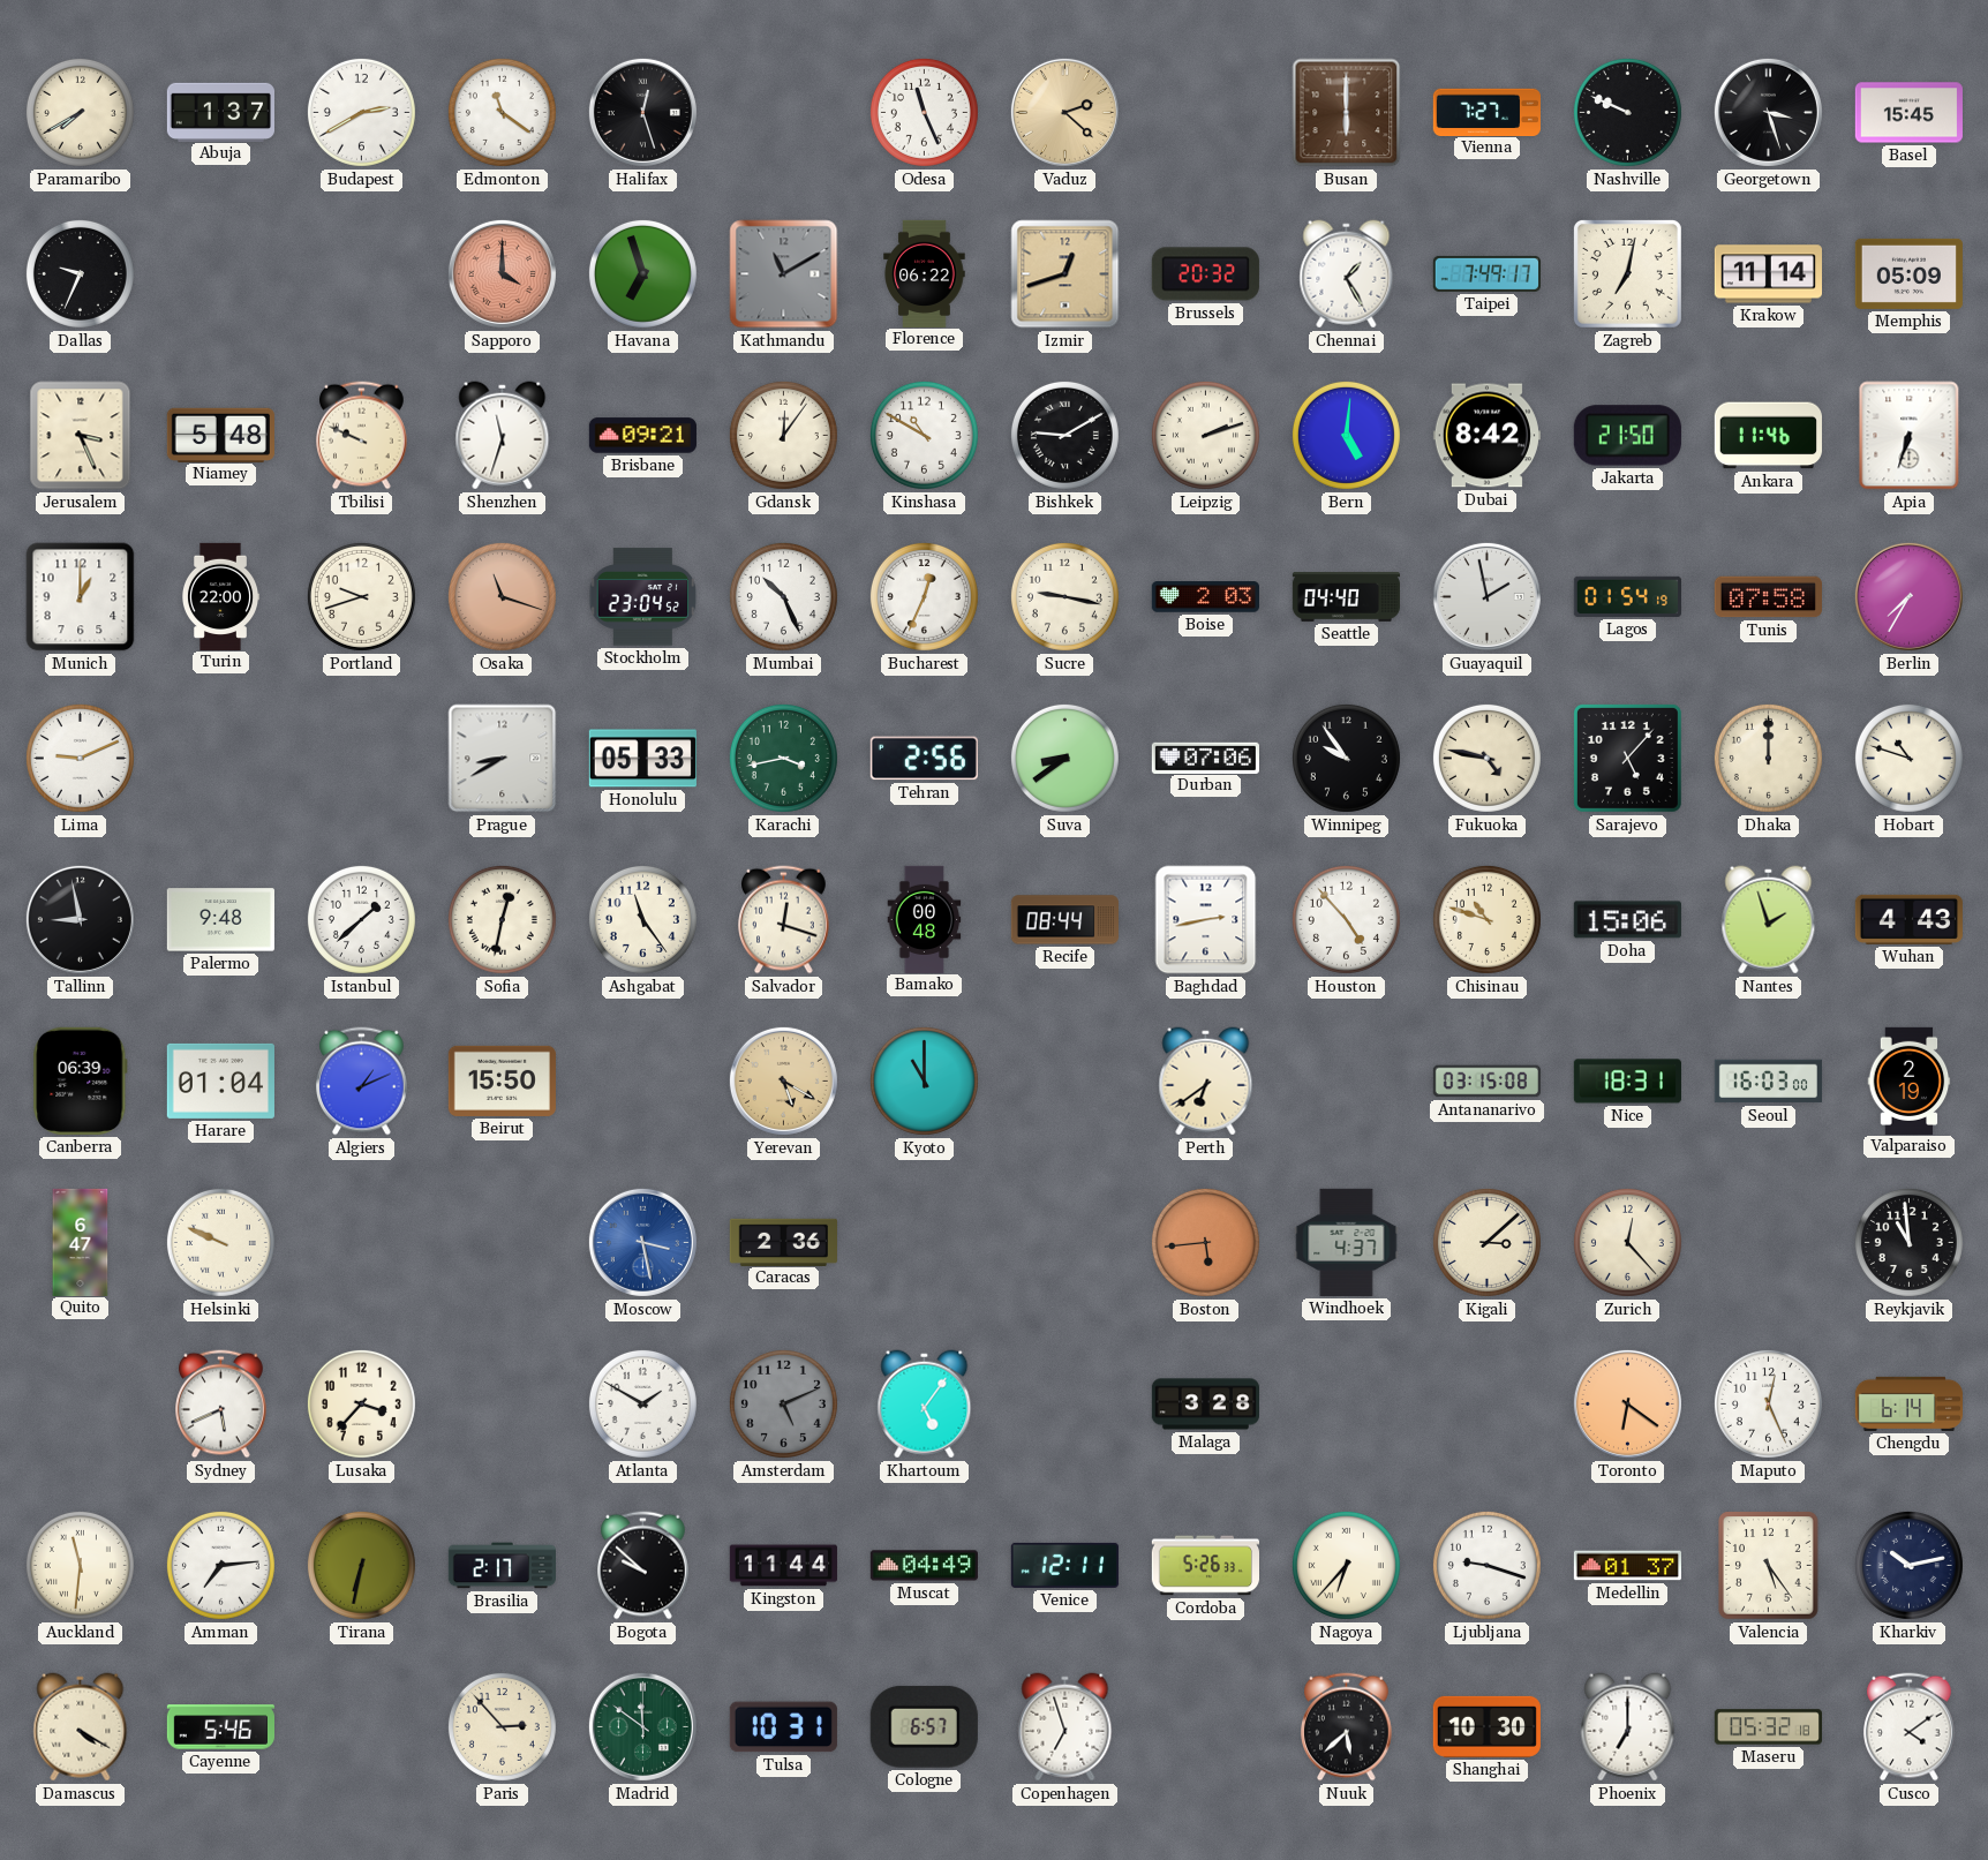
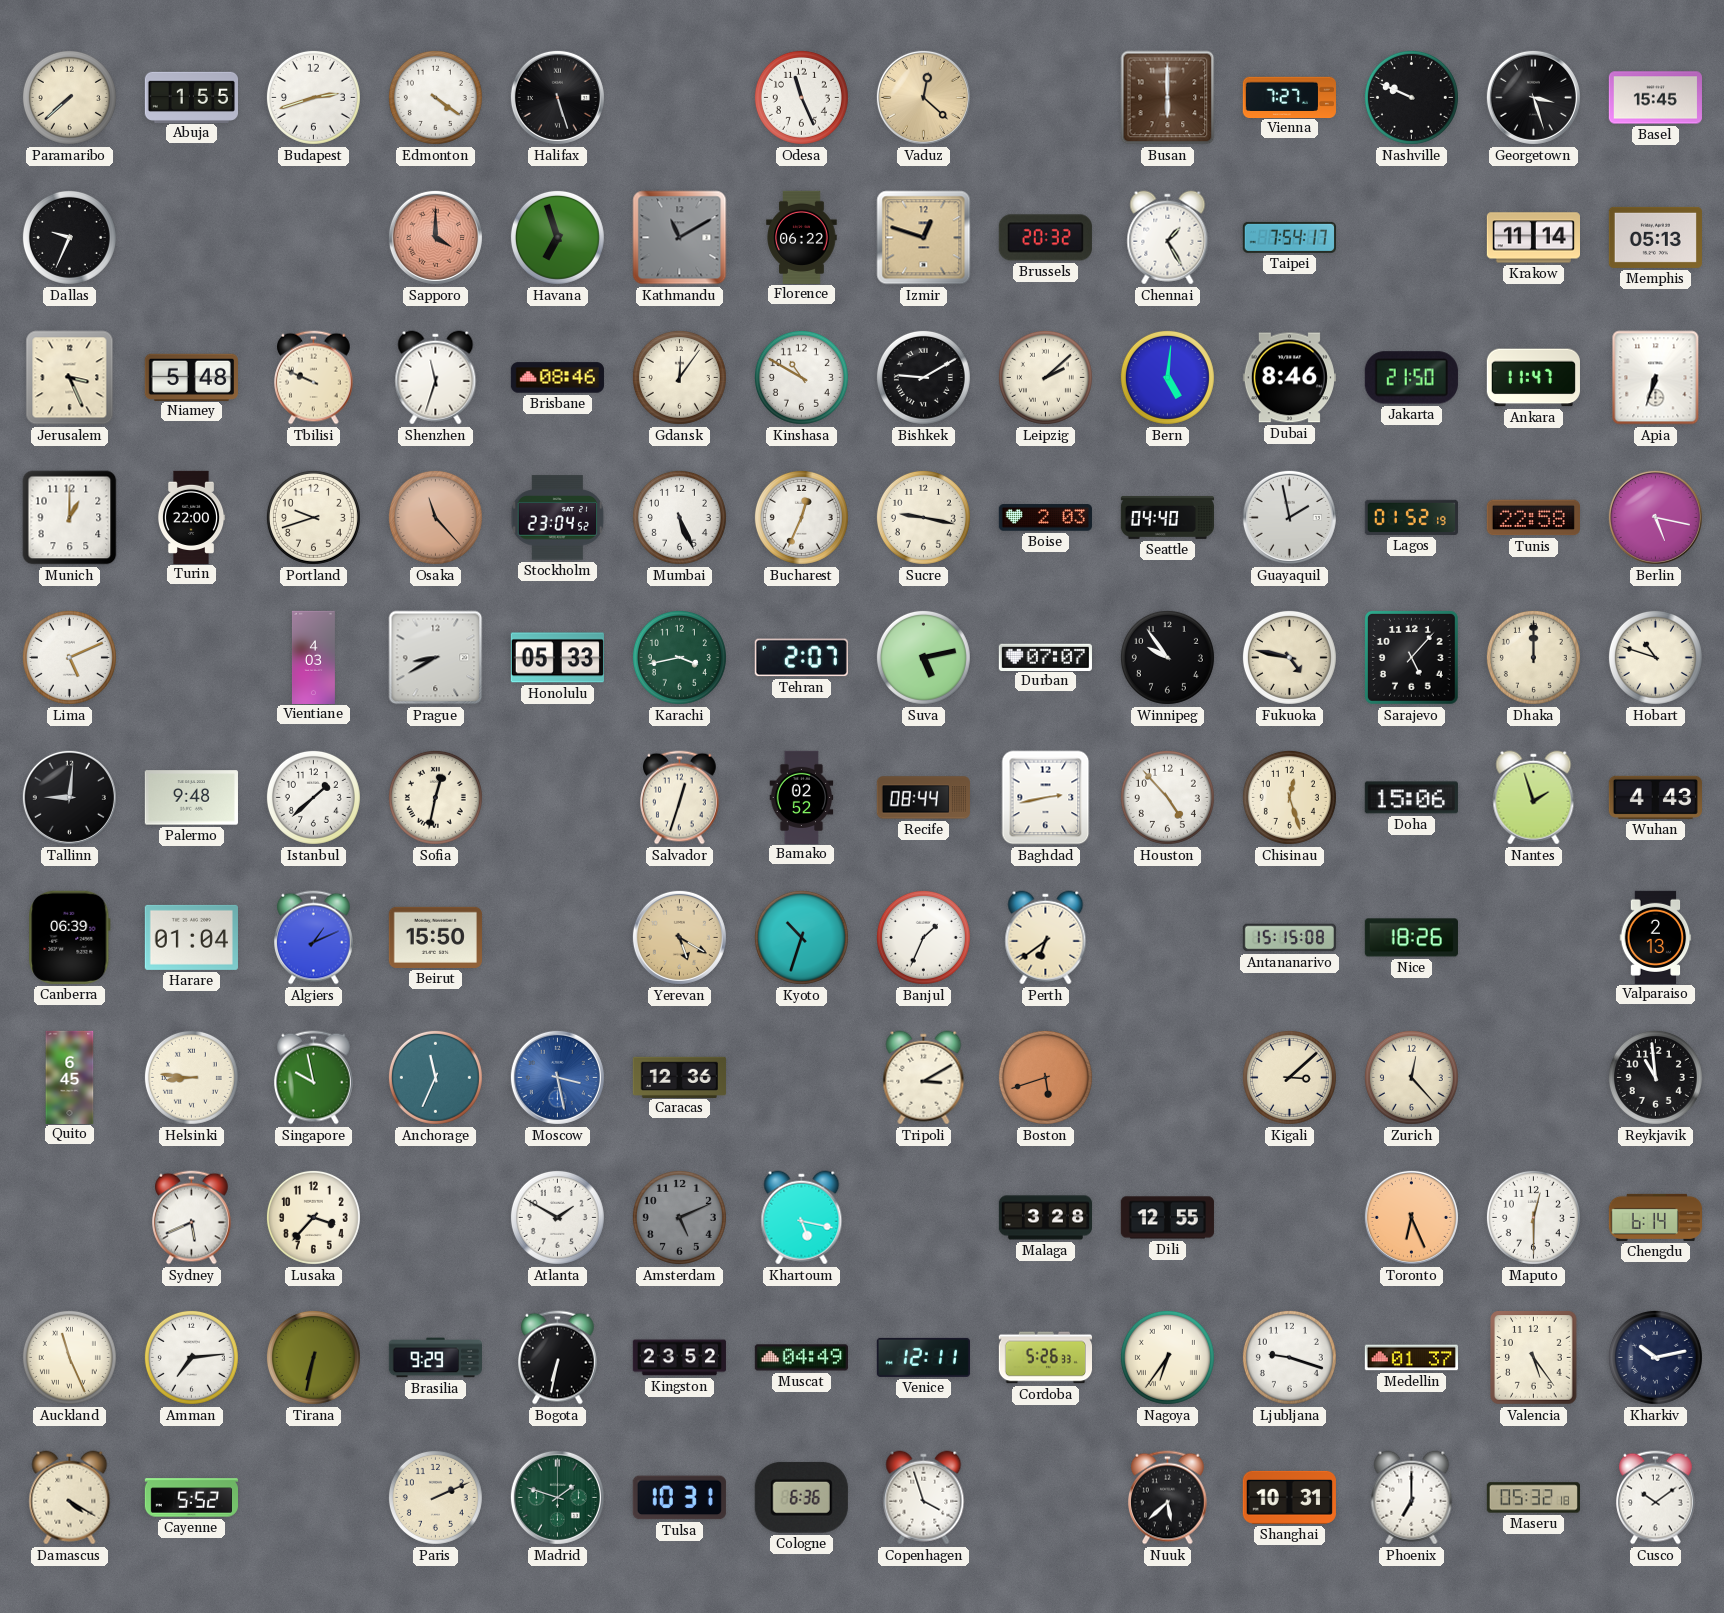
Paramaribo: 7:40 -> 7:38
Abuja: 1:37 -> 1:55
Budapest: 2:40 -> 2:42
Edmonton: 11:21 -> 4:21
Halifax: 12:27 -> 5:27
Vaduz: 2:22 -> 12:22
Izmir: 12:42 -> 12:48
Taipei: 7:49 -> 7:54
Zagreb: 7:02 -> none
Memphis: 05:09 -> 05:13
Brisbane: 09:21 -> 08:46
Leipzig: 2:12 -> 2:08
Dubai: 8:42 -> 8:46
Ankara: 11:46 -> 11:47
Osaka: 11:18 -> 11:23
Mumbai: 10:26 -> 5:26
Lagos: 01:54 -> 01:52
Tunis: 07:58 -> 22:58
Berlin: 7:35 -> 5:17
Lima: 9:11 -> 5:11
Vientiane: none -> 4:03
Tehran: 2:56 -> 2:07
Suva: 8:39 -> 5:13
Durban: 07:06 -> 07:07
Tallinn: 8:58 -> 9:01
Ashgabat: 11:24 -> none
Salvador: 12:18 -> 12:33
Bamako: 00:48 -> 02:52
Chisinau: 10:48 -> 12:27
Kyoto: 11:00 -> 10:33
Banjul: none -> 1:34
Antananarivo: 03:15 -> 15:15
Nice: 18:31 -> 18:26
Seoul: 16:03 -> none
Valparaiso: 2:19 -> 2:13
Quito: 6:47 -> 6:45
Helsinki: 9:49 -> 8:46
Singapore: none -> 9:58
Anchorage: none -> 11:34
Caracas: 2:36 -> 12:36
Tripoli: none -> 3:10
Boston: 5:44 -> 5:42
Windhoek: 4:37 -> none
Khartoum: 5:06 -> 5:17
Dili: none -> 12:55
Toronto: 6:21 -> 6:26
Maputo: 12:26 -> 12:30
Auckland: 11:31 -> 11:26
Brasilia: 2:17 -> 9:29
Bogota: 9:52 -> 6:32
Kingston: 11:44 -> 23:52
Nagoya: 6:37 -> 6:36
Cayenne: 5:46 -> 5:52
Paris: 2:53 -> 2:11
Madrid: 11:51 -> 1:48
Cologne: 6:57 -> 6:36
Copenhagen: 6:57 -> 3:57
Shanghai: 10:30 -> 10:31
Cusco: 4:09 -> 10:09
